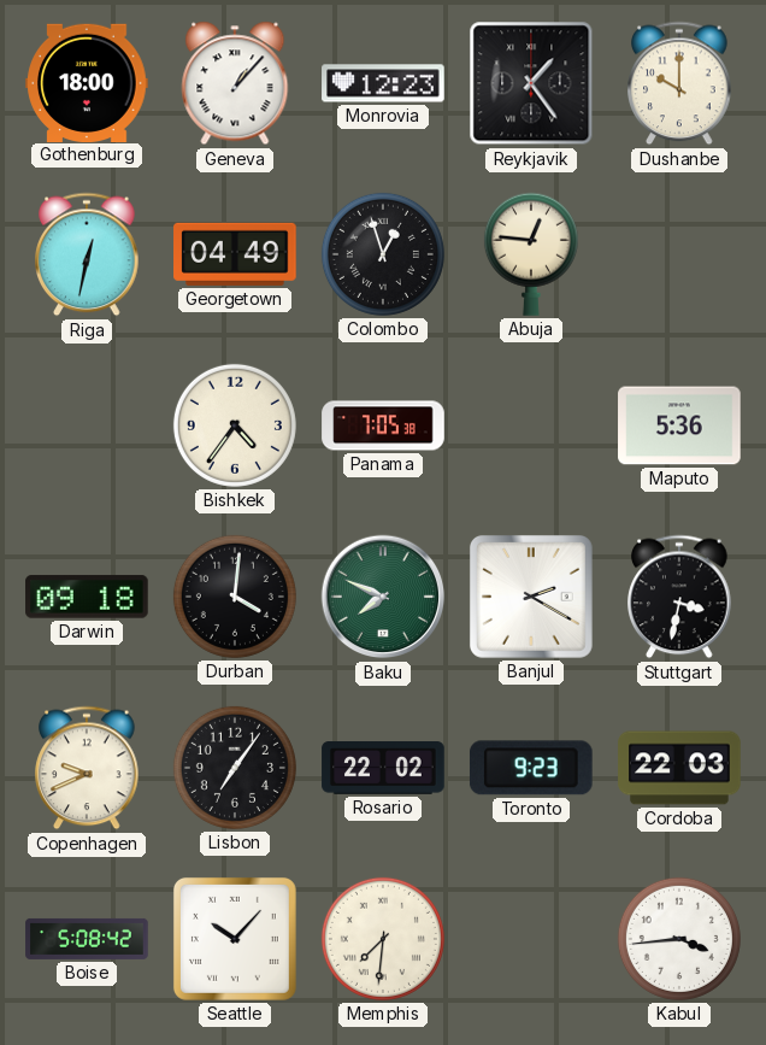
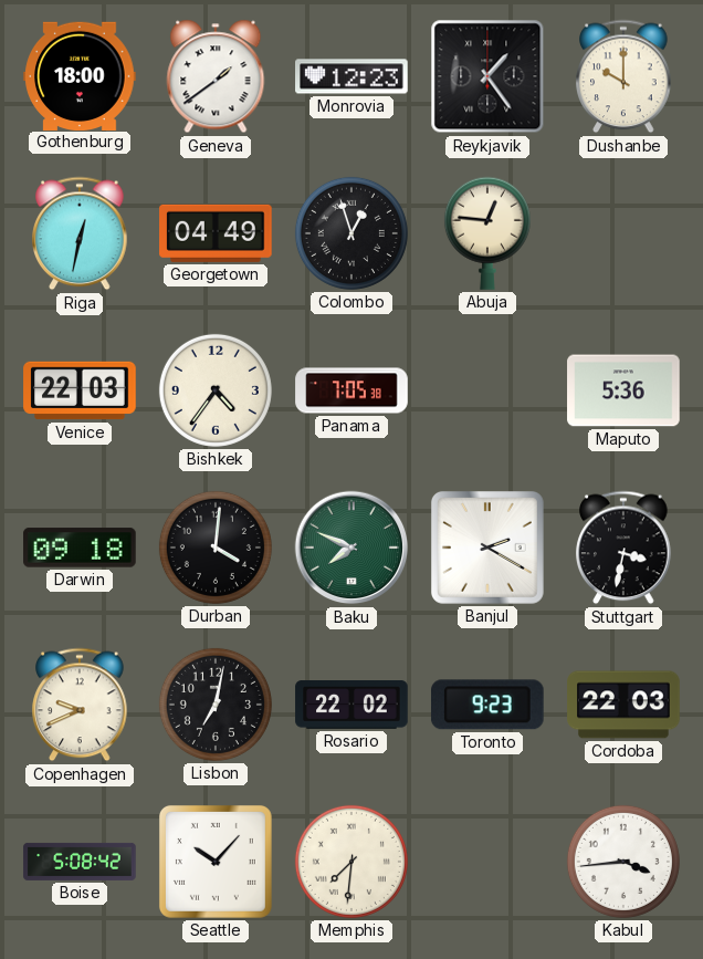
Geneva: 1:07 -> 1:39
Venice: none -> 22:03
Lisbon: 7:06 -> 7:02
